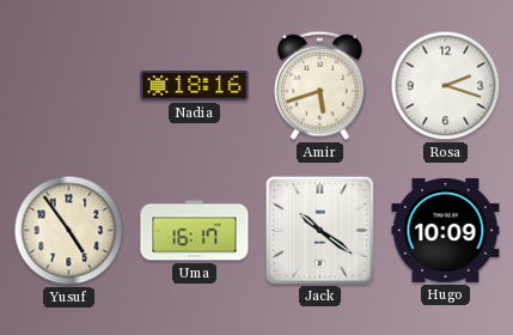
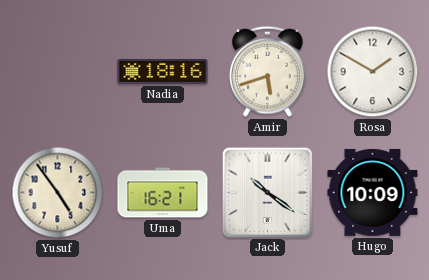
Rosa: 2:18 -> 1:50
Uma: 16:17 -> 16:21
